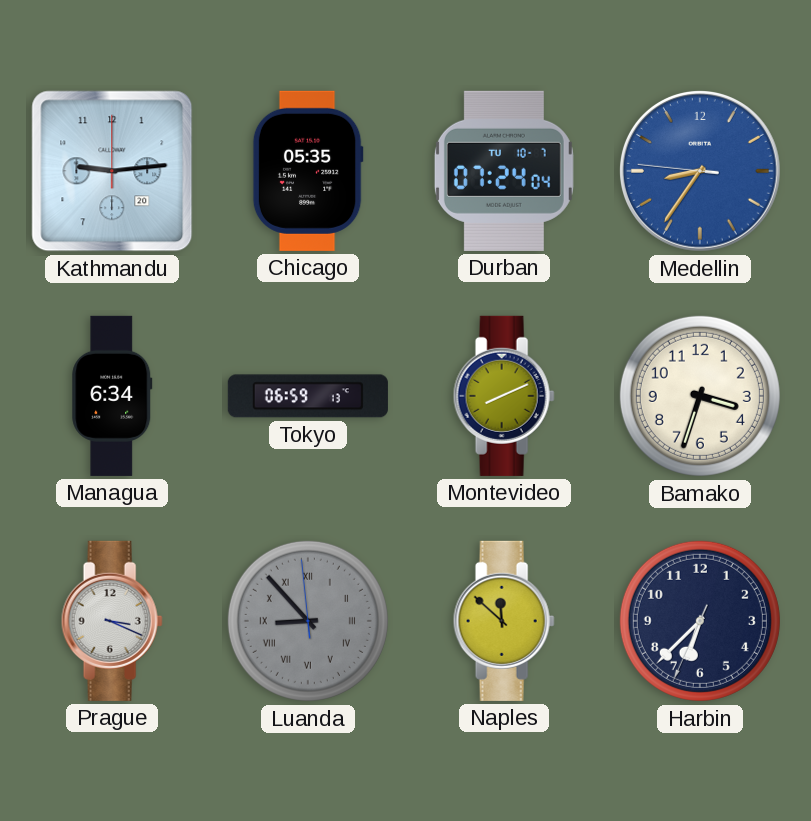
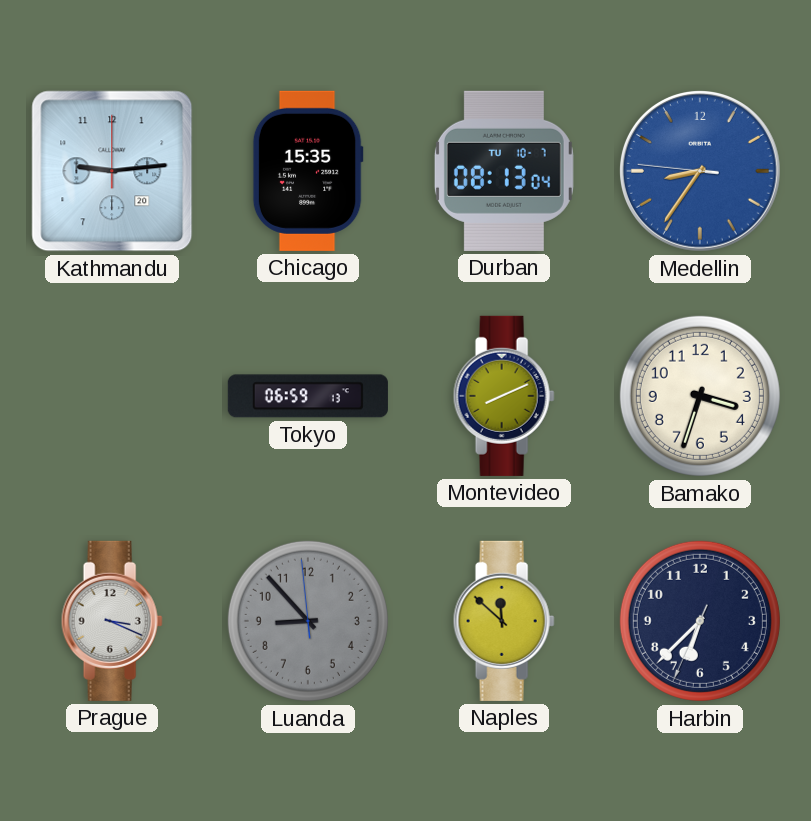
Chicago: 05:35 -> 15:35
Durban: 07:24 -> 08:13
Managua: 6:34 -> none
Luanda numerals: Roman -> Arabic
